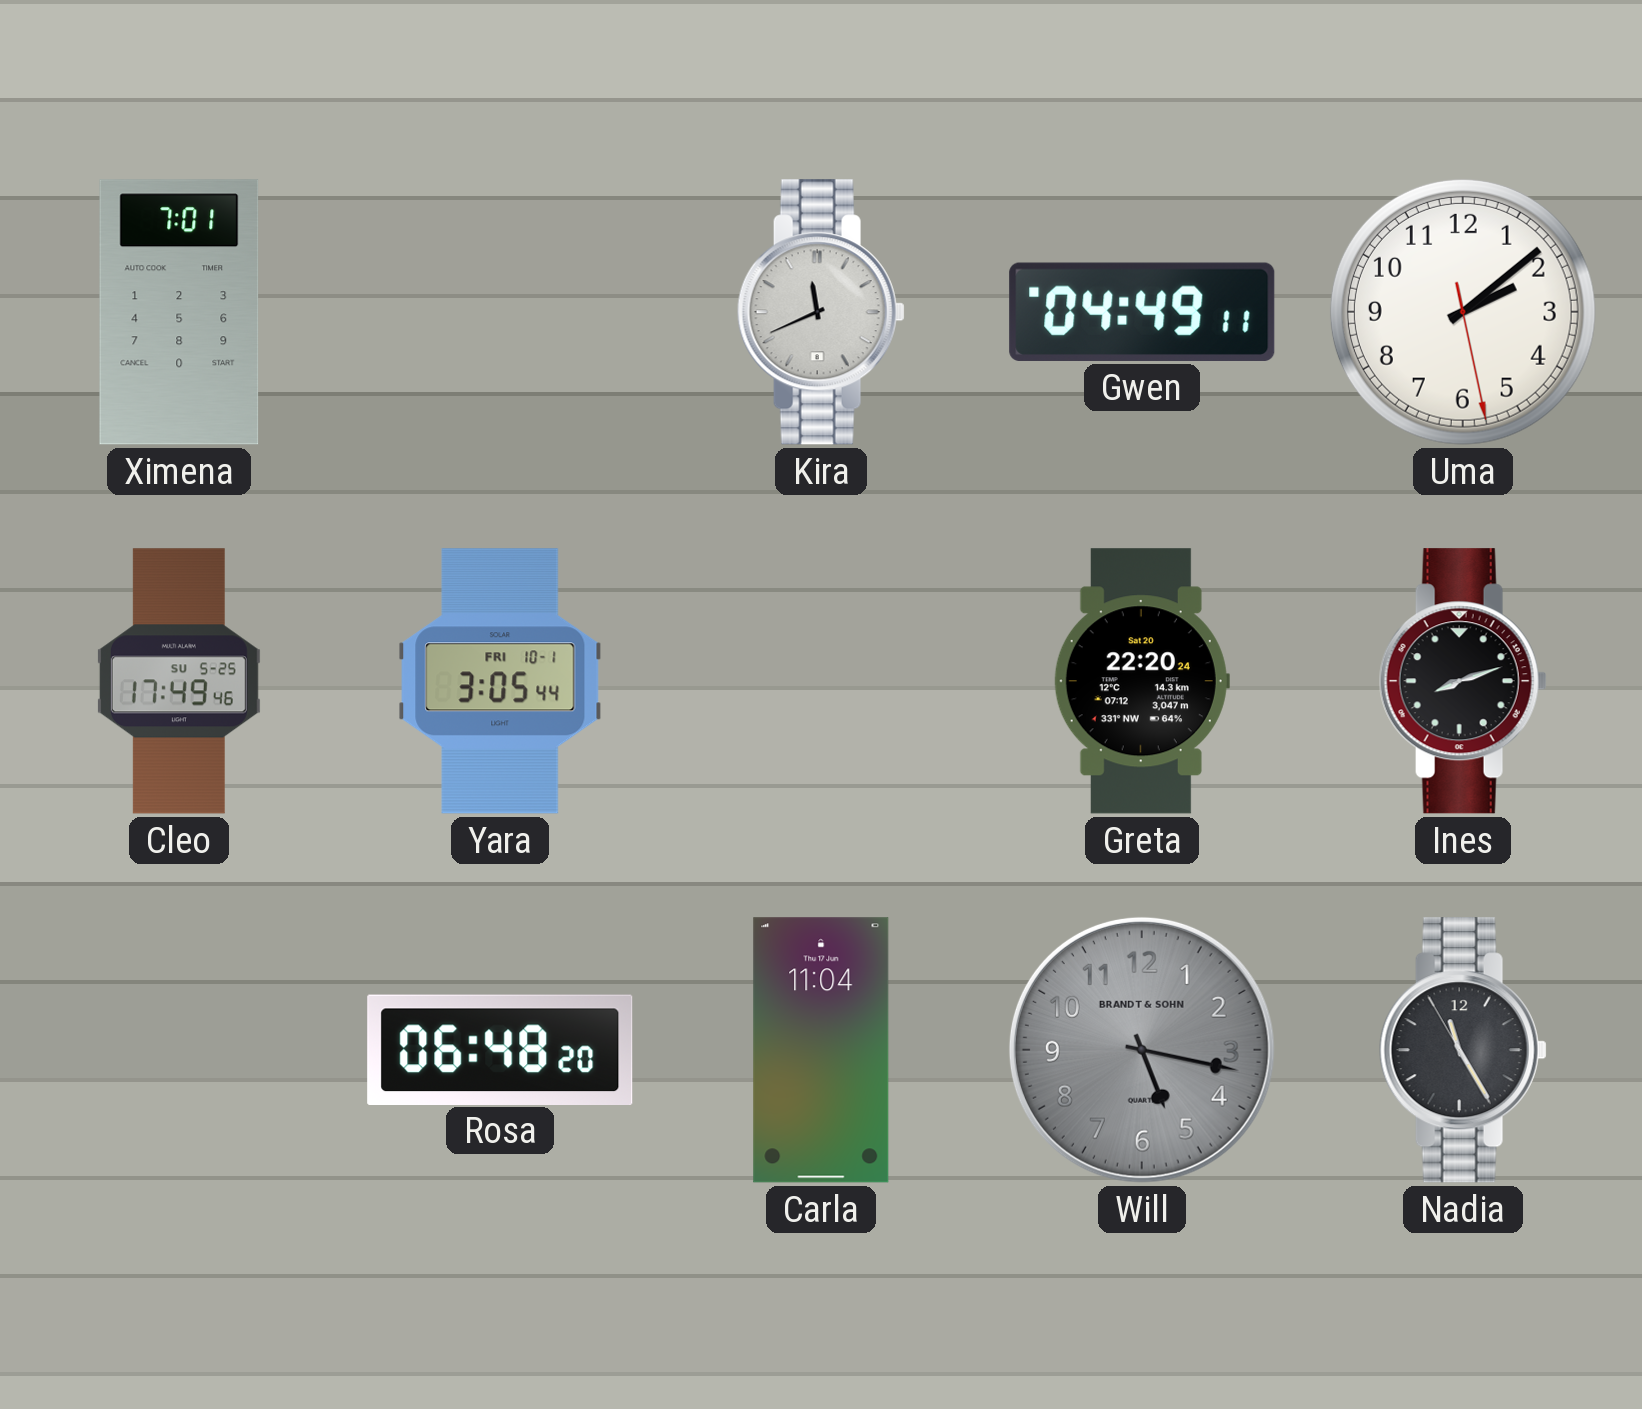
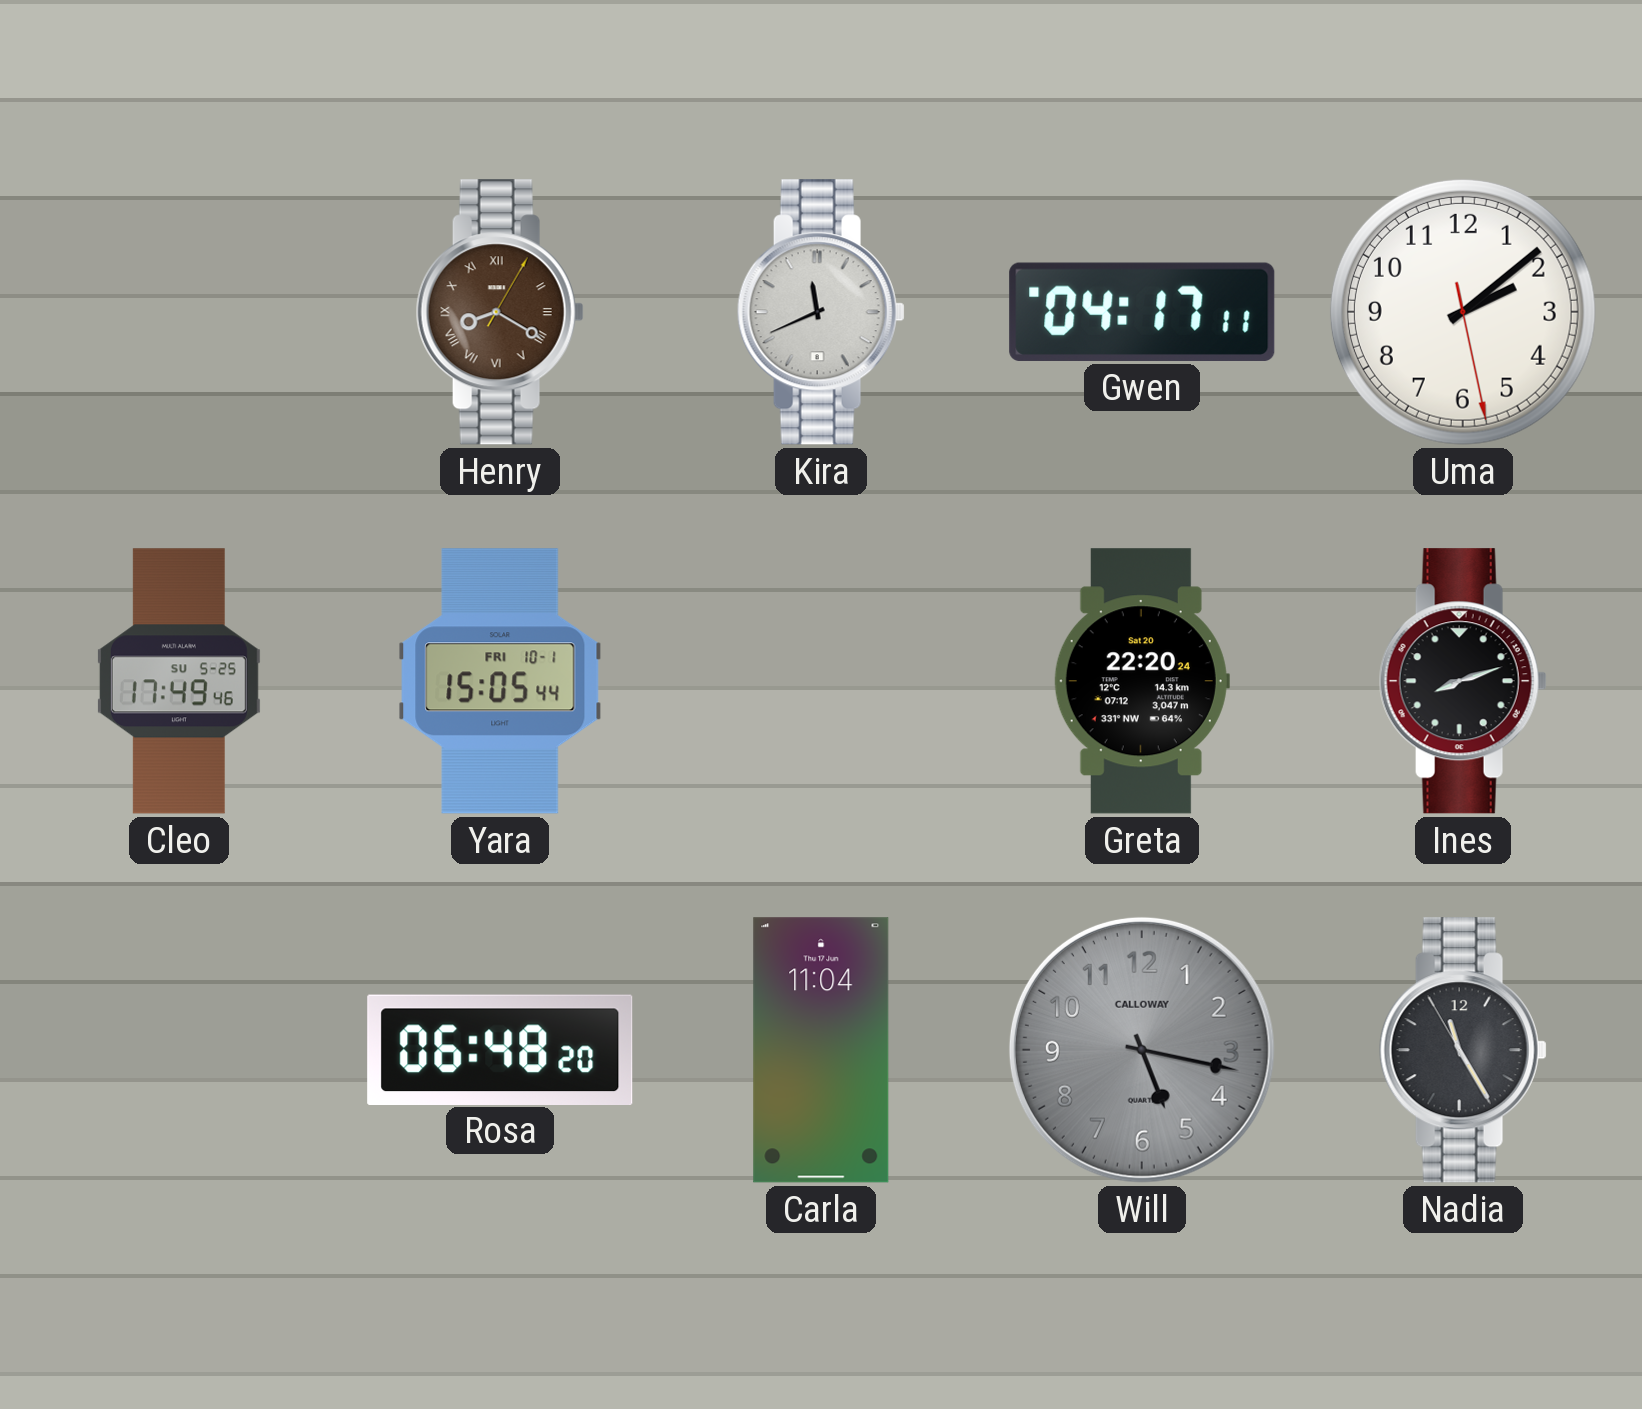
Ximena: 7:01 -> none
Henry: none -> 8:20
Gwen: 04:49 -> 04:17
Yara: 3:05 -> 15:05
Will brand: BRANDT & SOHN -> CALLOWAY
